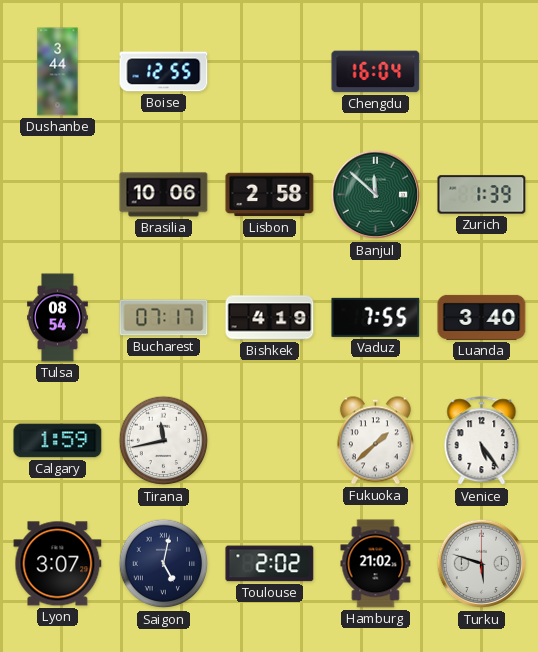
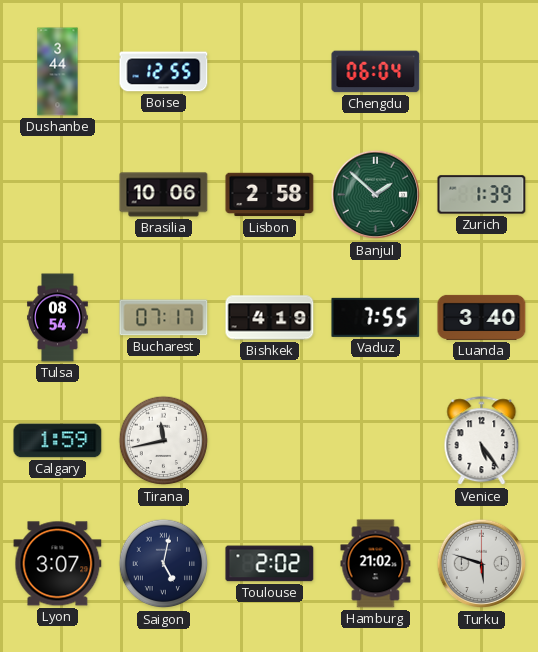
Chengdu: 16:04 -> 06:04
Banjul: 11:52 -> 1:52
Fukuoka: 1:38 -> none
